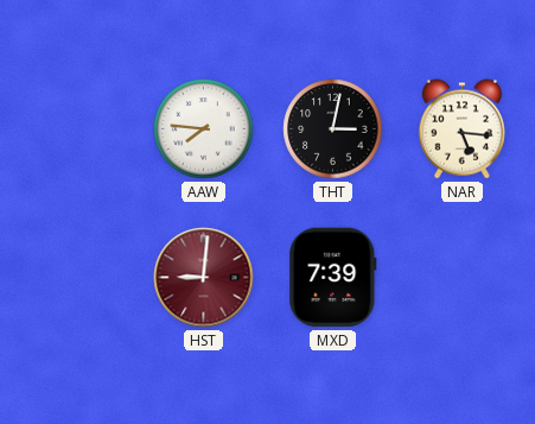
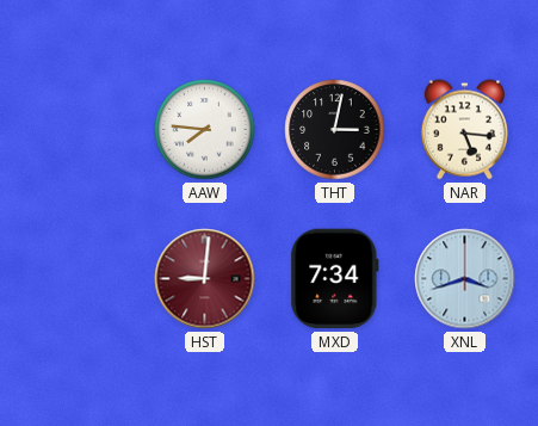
MXD: 7:39 -> 7:34
XNL: none -> 3:42
